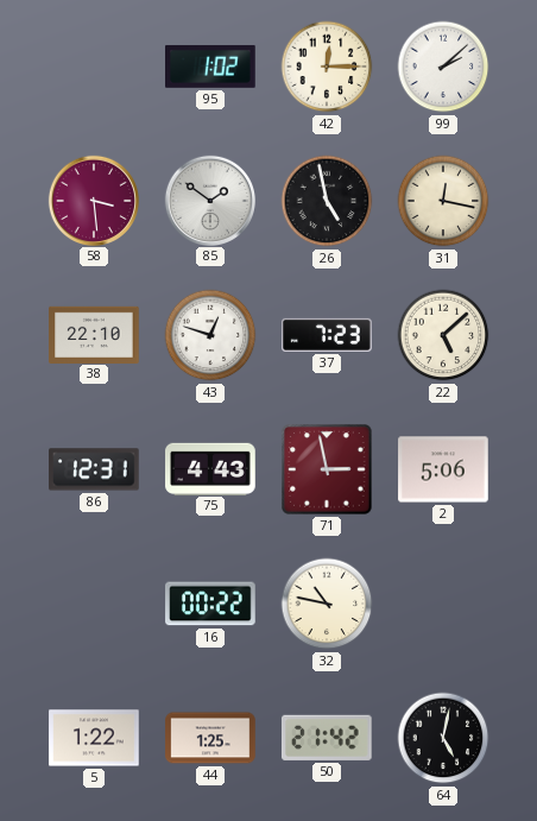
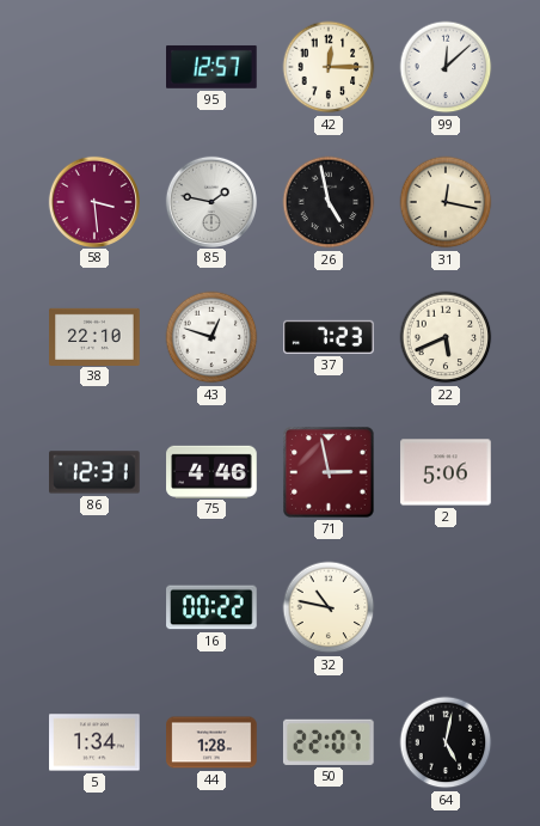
95: 1:02 -> 12:57
99: 2:08 -> 12:08
85: 1:51 -> 1:47
22: 5:08 -> 5:41
75: 4:43 -> 4:46
5: 1:22 -> 1:34
44: 1:25 -> 1:28
50: 21:42 -> 22:07
